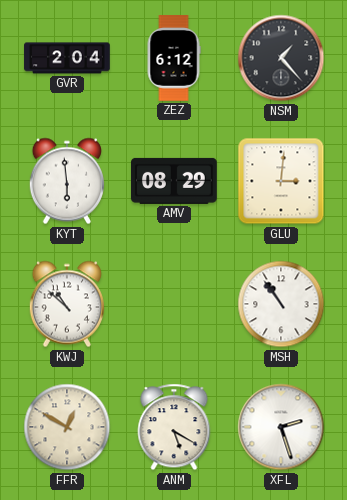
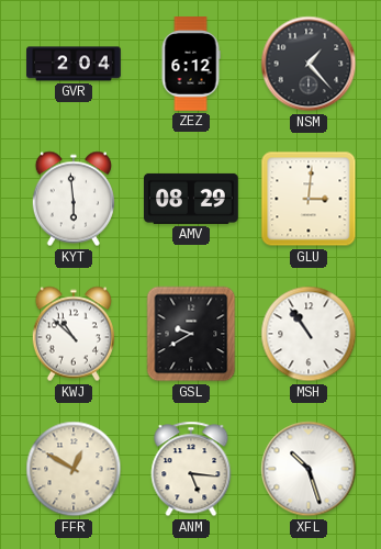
GSL: none -> 9:40
ANM: 5:20 -> 5:16
XFL: 2:27 -> 10:27
